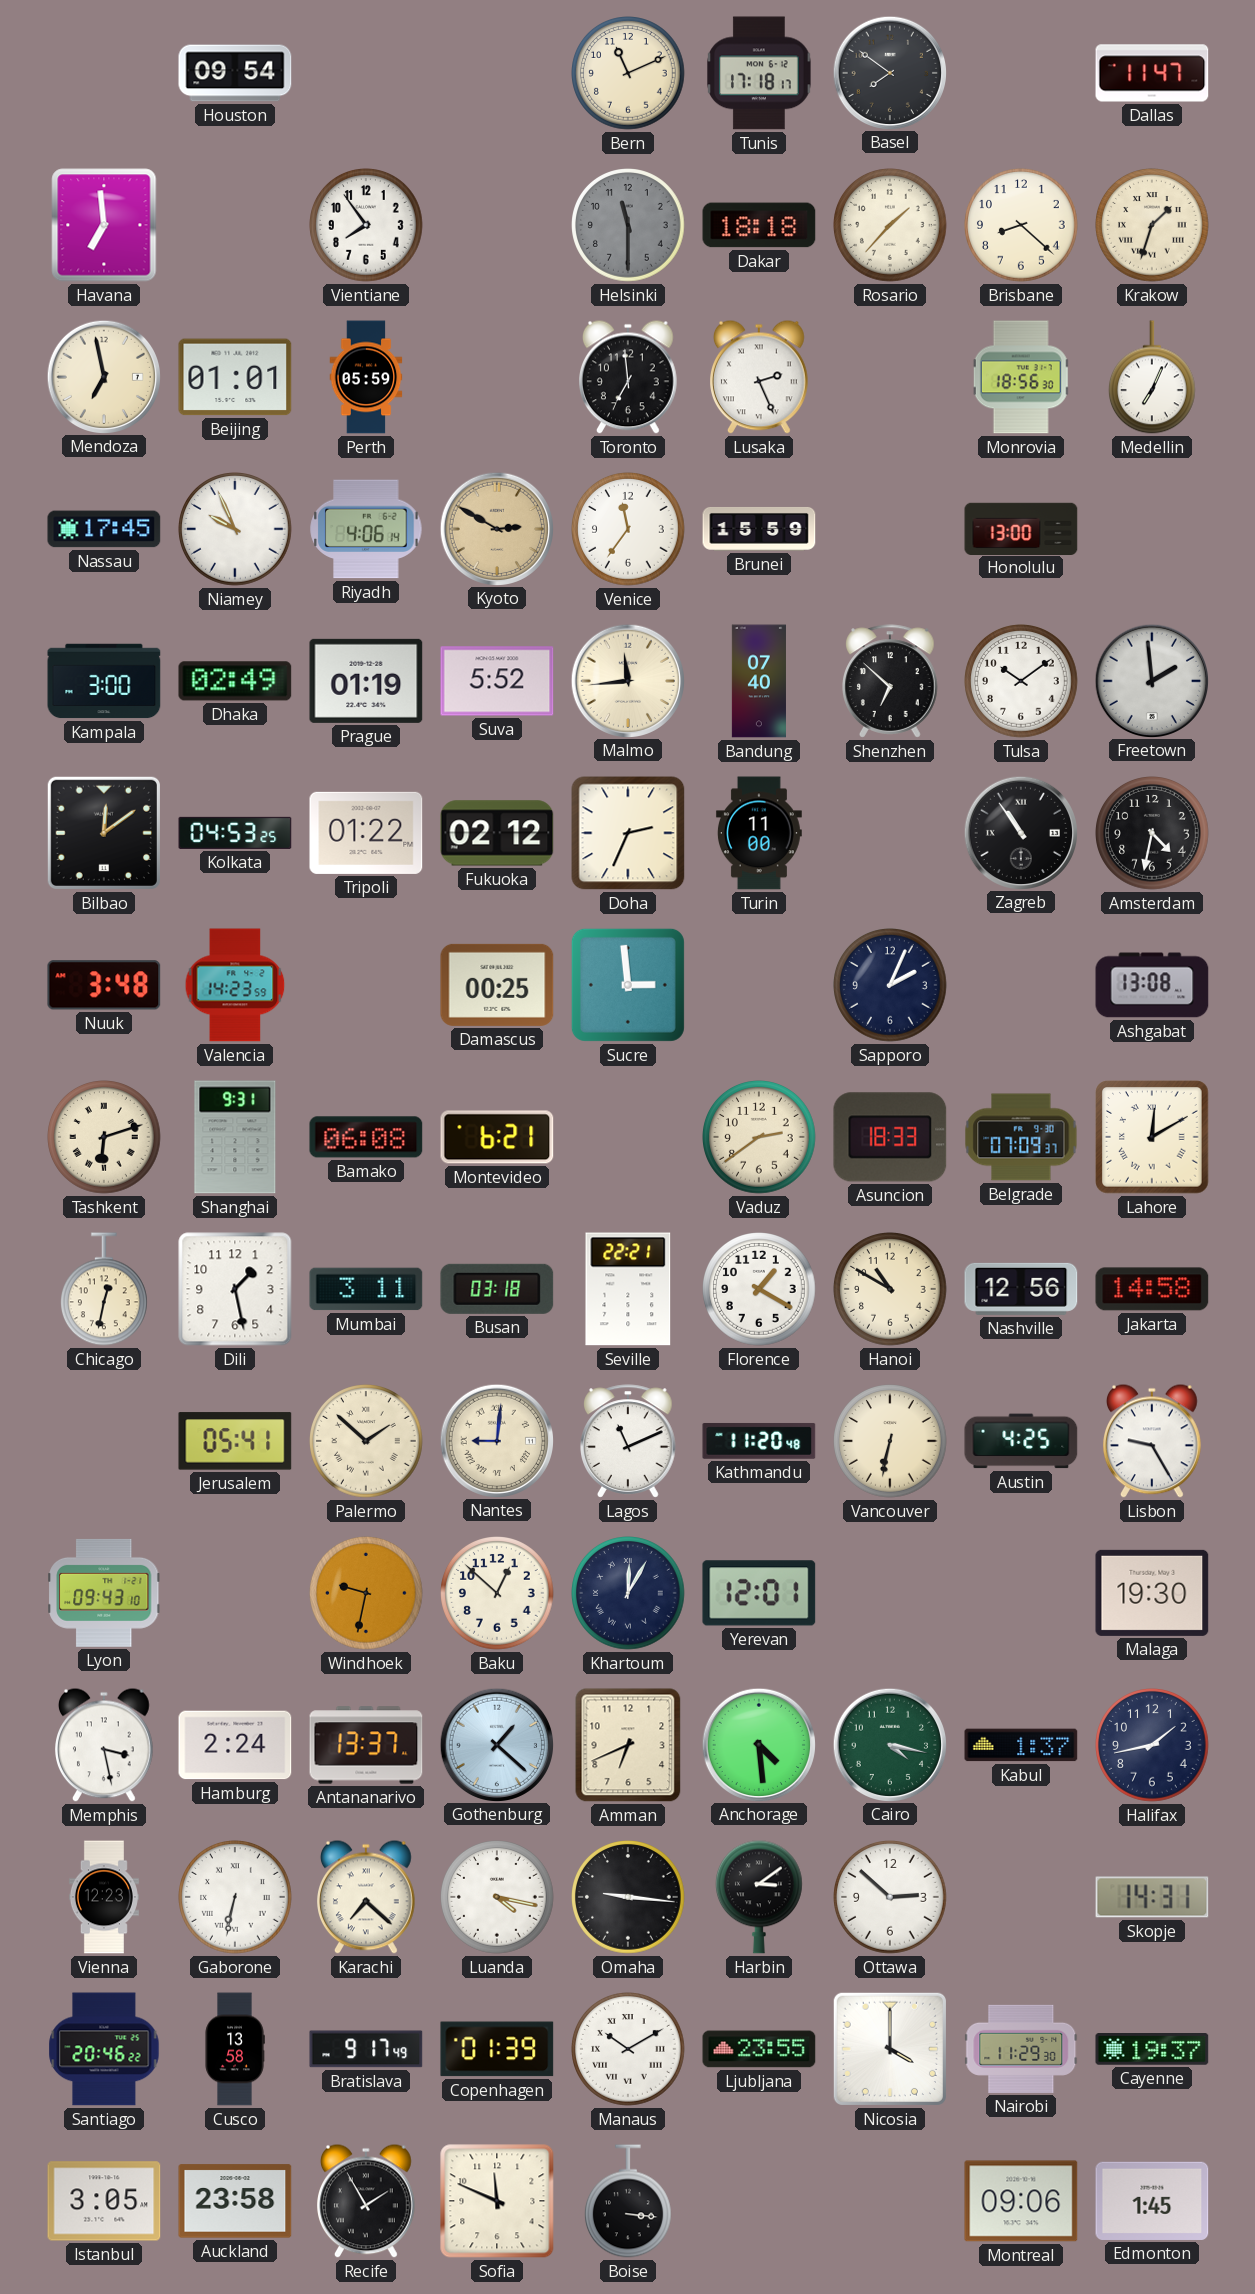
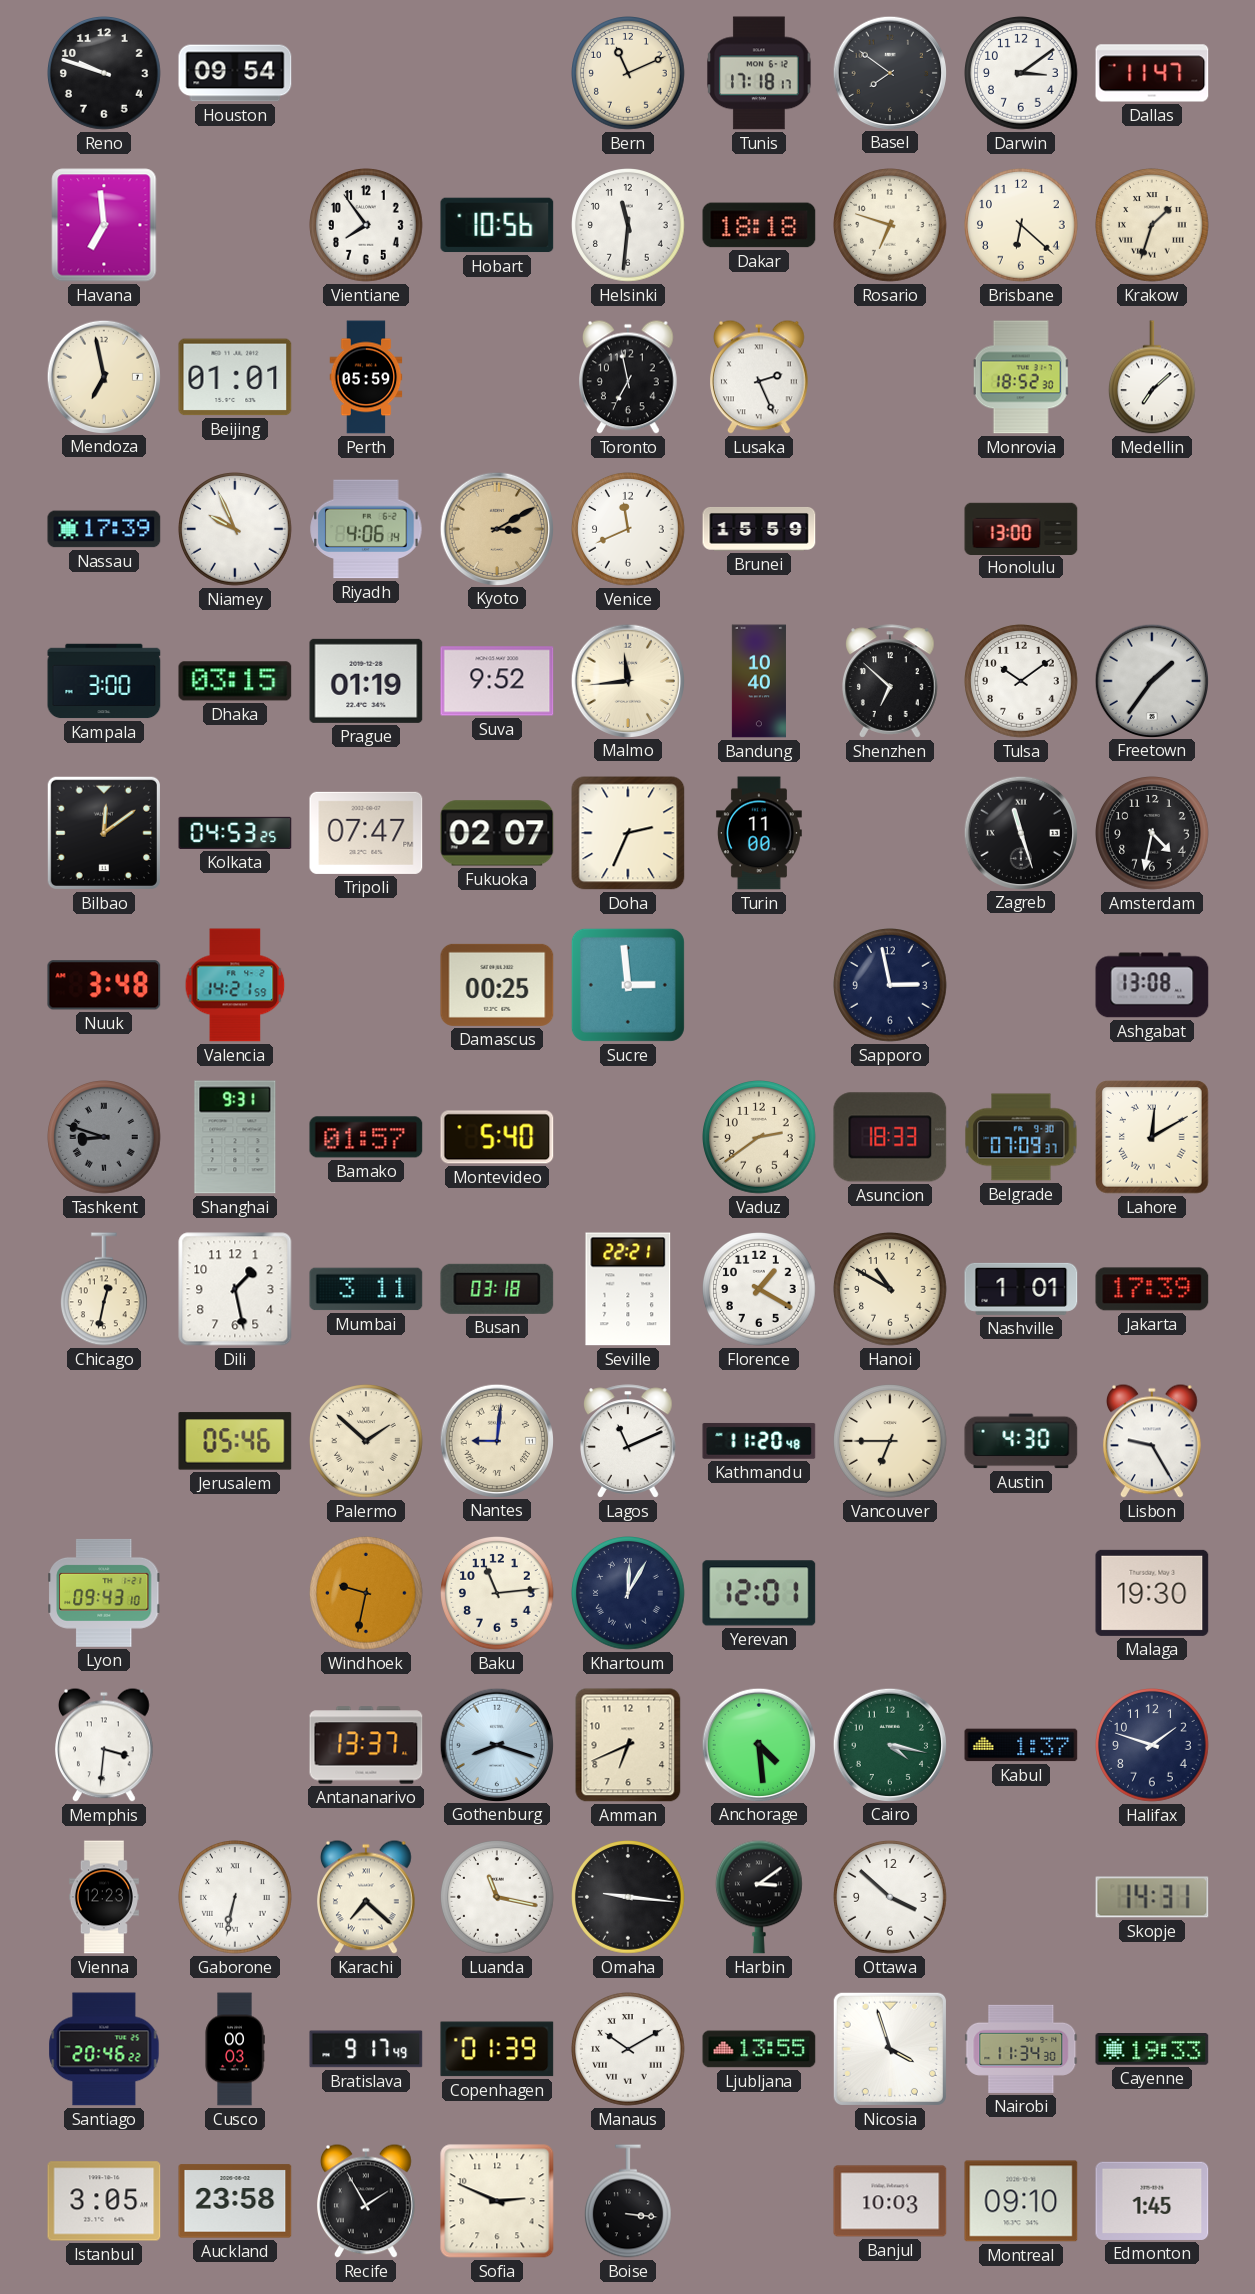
Reno: none -> 9:48
Darwin: none -> 3:09
Hobart: none -> 10:56
Helsinki: 11:30 -> 11:31
Helsinki dial: grey -> white
Rosario: 1:37 -> 6:48
Brisbane: 8:22 -> 6:22
Toronto: 6:59 -> 6:58
Monrovia: 18:56 -> 18:52
Medellin: 7:04 -> 7:08
Nassau: 17:45 -> 17:39
Kyoto: 2:50 -> 3:10
Venice: 11:36 -> 11:41
Dhaka: 02:49 -> 03:15
Suva: 5:52 -> 9:52
Bandung: 07:40 -> 10:40
Freetown: 1:59 -> 1:36
Tripoli: 01:22 -> 07:47
Fukuoka: 02:12 -> 02:07
Zagreb: 10:54 -> 11:27
Valencia: 14:23 -> 14:21
Sapporo: 2:04 -> 2:58
Tashkent: 6:12 -> 8:48
Tashkent dial: cream -> grey
Bamako: 06:08 -> 01:57
Montevideo: 6:21 -> 5:40
Nashville: 12:56 -> 1:01
Jakarta: 14:58 -> 17:39
Jerusalem: 05:41 -> 05:46
Vancouver: 6:32 -> 6:45
Austin: 4:25 -> 4:30
Baku: 12:52 -> 11:14
Memphis: 3:28 -> 3:31
Hamburg: 2:24 -> none
Gothenburg: 1:22 -> 8:18
Halifax: 1:43 -> 1:48
Luanda: 4:17 -> 11:17
Ottawa: 2:52 -> 3:52
Cusco: 13:58 -> 00:03
Ljubljana: 23:55 -> 13:55
Nicosia: 4:00 -> 3:57
Nairobi: 11:29 -> 11:34
Cayenne: 19:37 -> 19:33
Sofia: 11:49 -> 2:49
Banjul: none -> 10:03
Montreal: 09:06 -> 09:10
